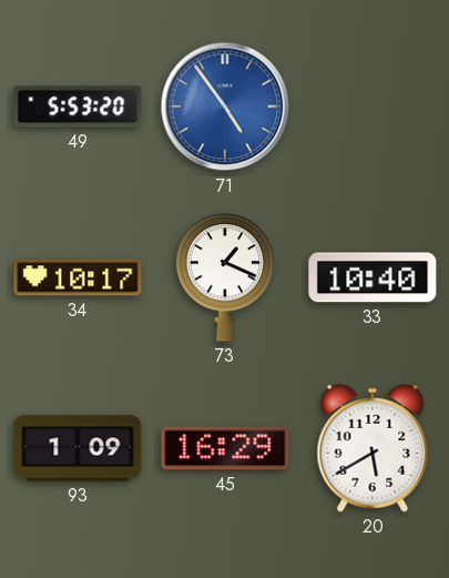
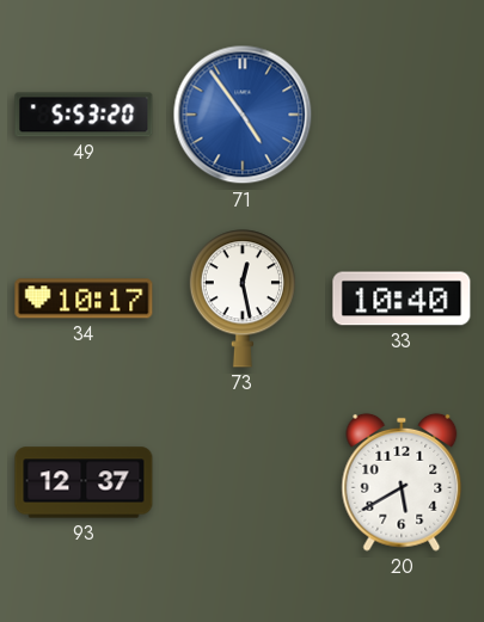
73: 1:19 -> 12:28
93: 1:09 -> 12:37
45: 16:29 -> none
